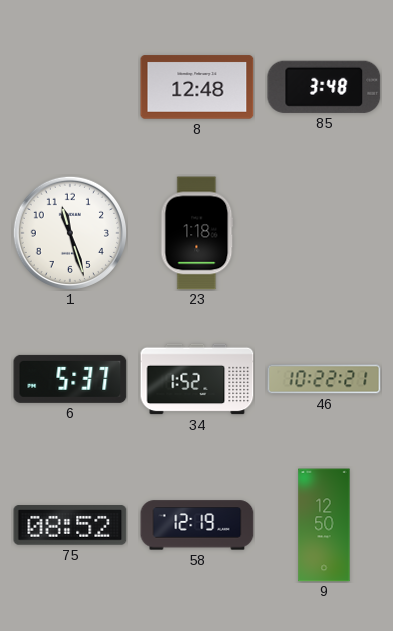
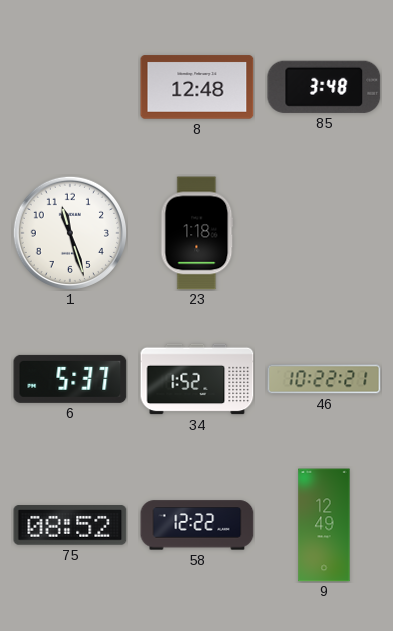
58: 12:19 -> 12:22
9: 12:50 -> 12:49
